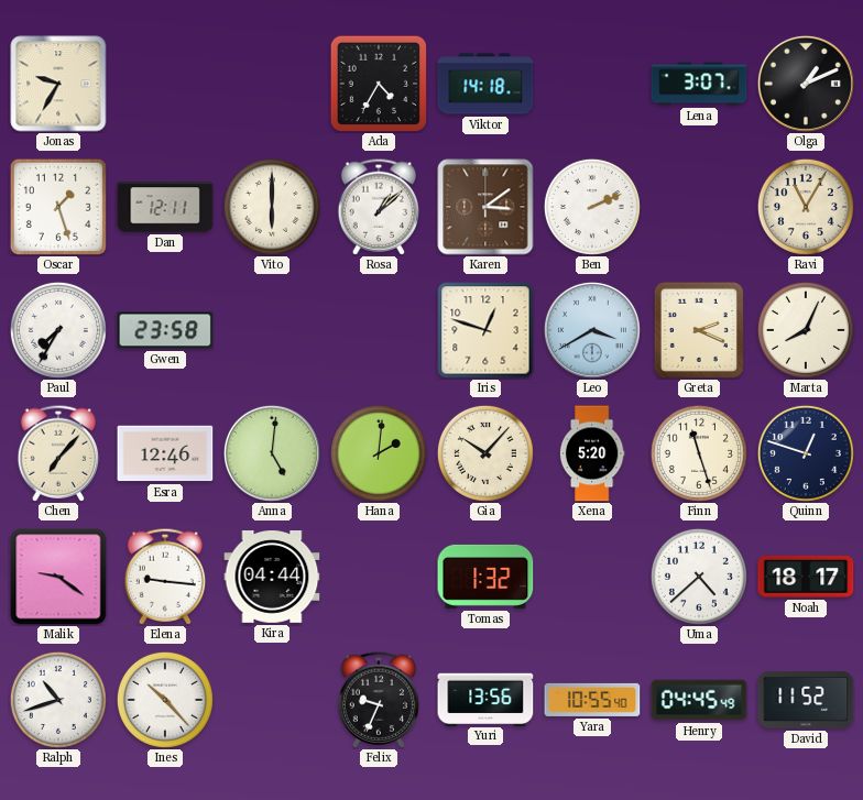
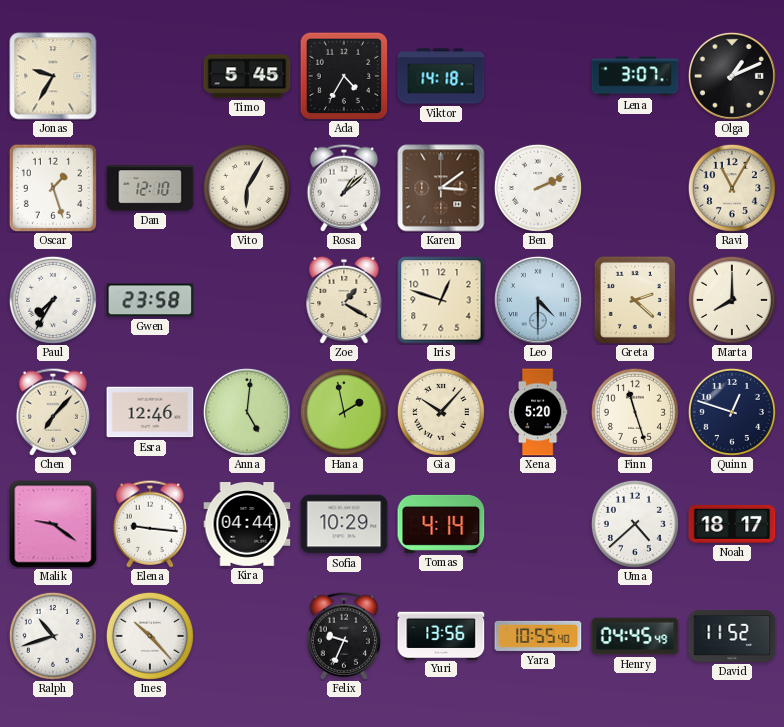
Timo: none -> 5:45
Dan: 12:11 -> 12:10
Vito: 6:00 -> 6:05
Zoe: none -> 1:20
Leo: 3:40 -> 4:30
Greta: 2:19 -> 2:22
Marta: 8:04 -> 8:00
Hana: 2:01 -> 1:58
Sofia: none -> 10:29
Tomas: 1:32 -> 4:14
